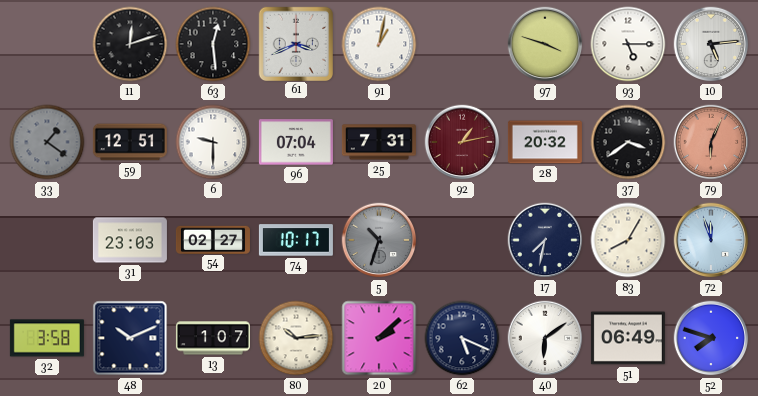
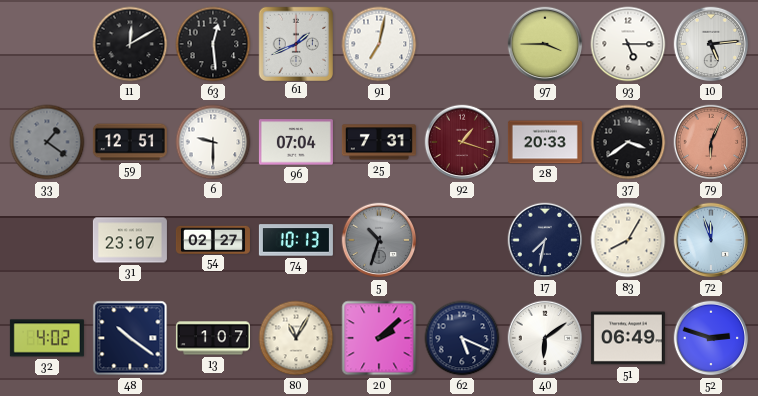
11: 12:12 -> 12:10
61: 3:41 -> 1:41
91: 1:02 -> 7:02
97: 3:48 -> 3:45
92: 1:13 -> 1:18
28: 20:32 -> 20:33
31: 23:03 -> 23:07
74: 10:17 -> 10:13
32: 3:58 -> 4:02
48: 10:11 -> 10:21
80: 10:14 -> 11:05
52: 7:48 -> 2:48
